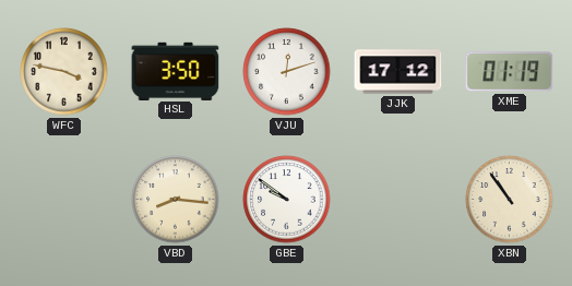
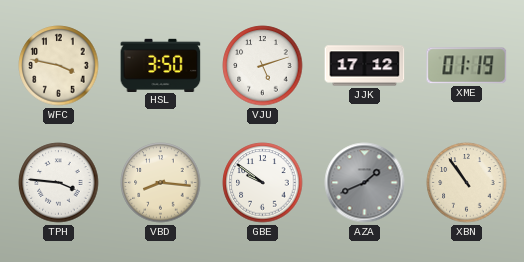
VJU: 12:12 -> 5:12
TPH: none -> 3:46
AZA: none -> 1:41
